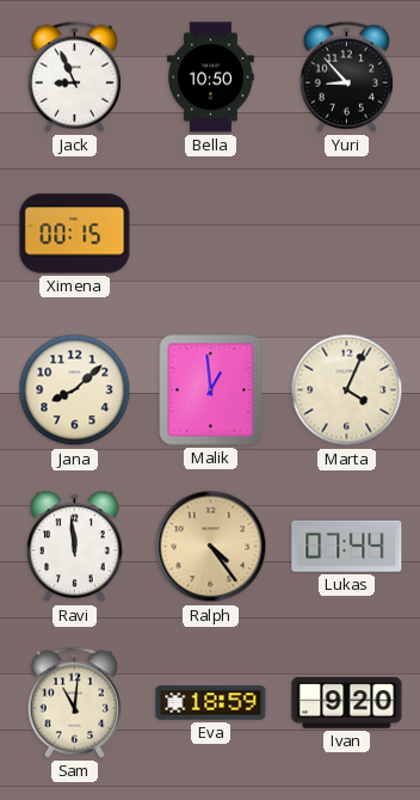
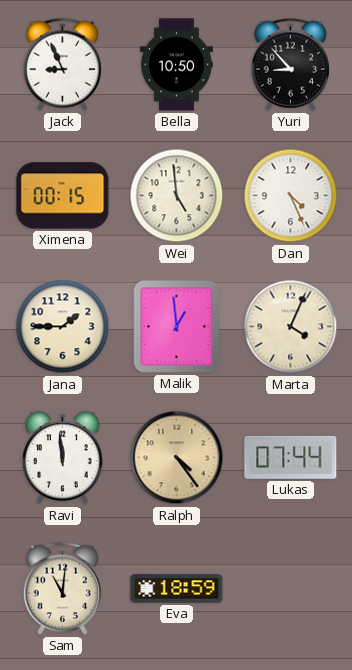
Wei: none -> 4:59
Dan: none -> 4:26
Jana: 8:08 -> 1:45
Ivan: 9:20 -> none
